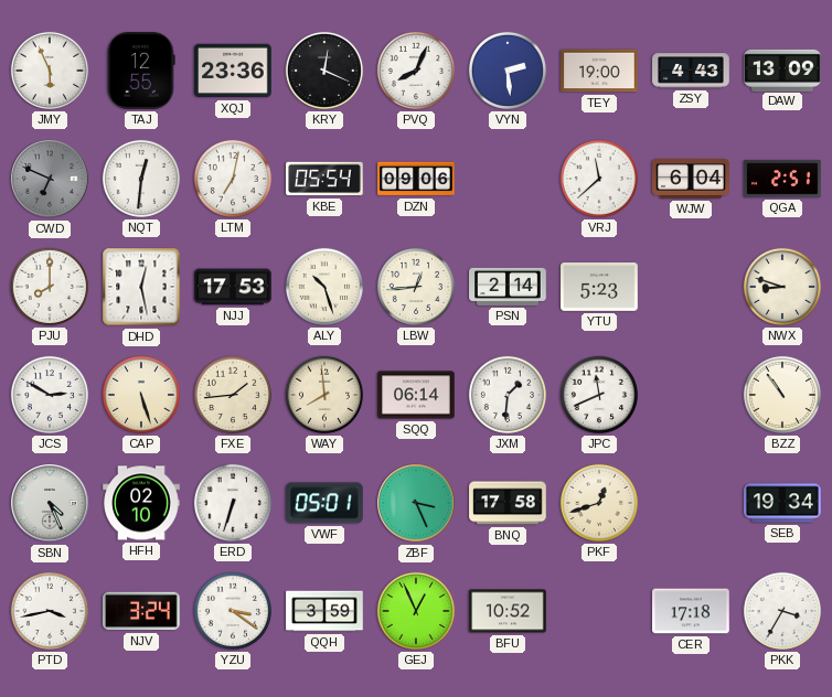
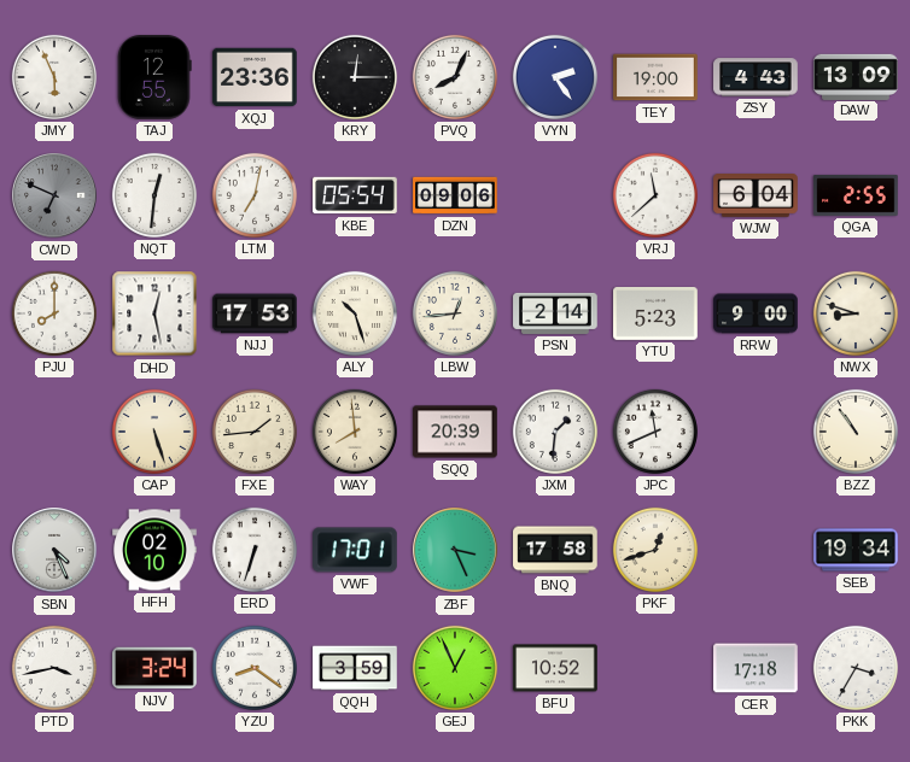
KRY: 12:19 -> 12:15
VYN: 2:29 -> 2:24
QGA: 2:51 -> 2:55
RRW: none -> 9:00
JCS: 2:50 -> none
SQQ: 06:14 -> 20:39
VWF: 05:01 -> 17:01
YZU: 3:21 -> 8:21
